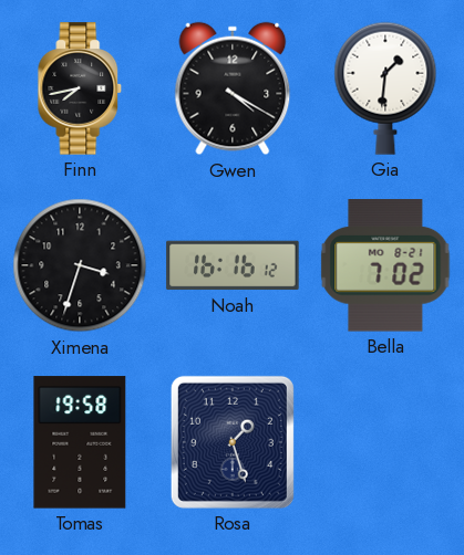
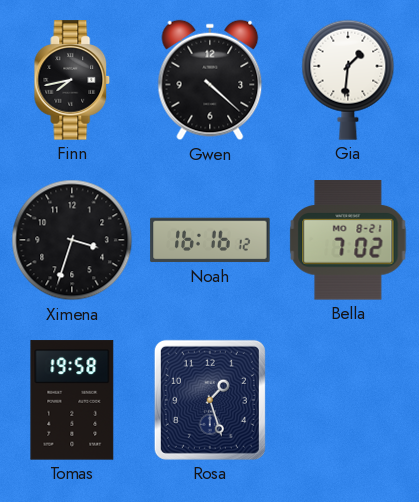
Gwen: 4:20 -> 4:22
